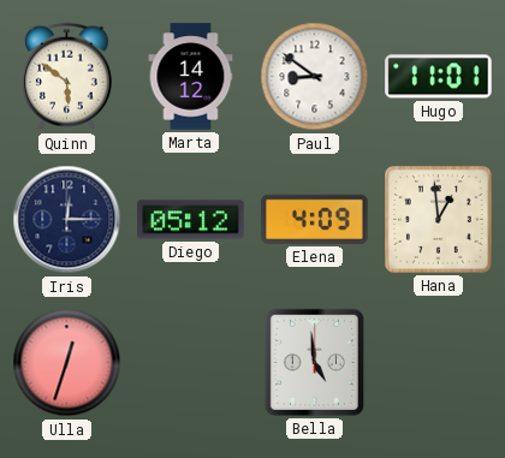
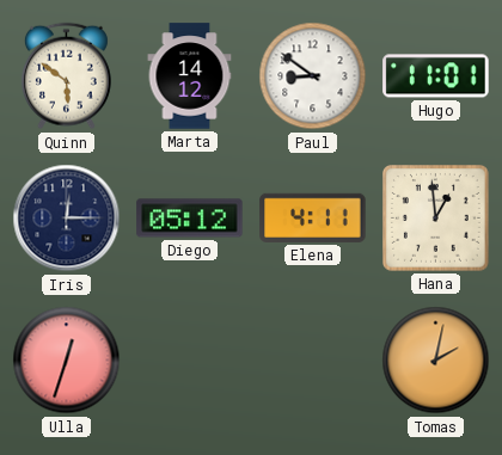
Elena: 4:09 -> 4:11
Bella: 4:59 -> none
Tomas: none -> 2:02
